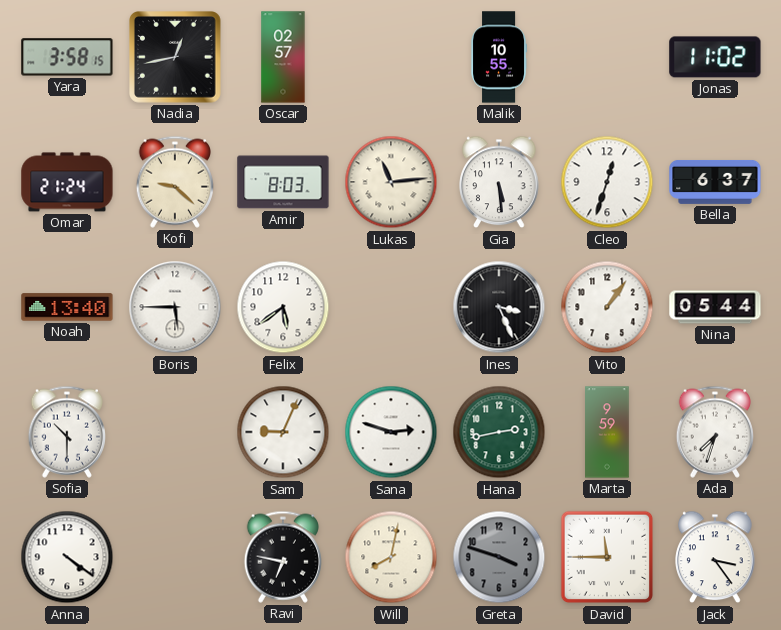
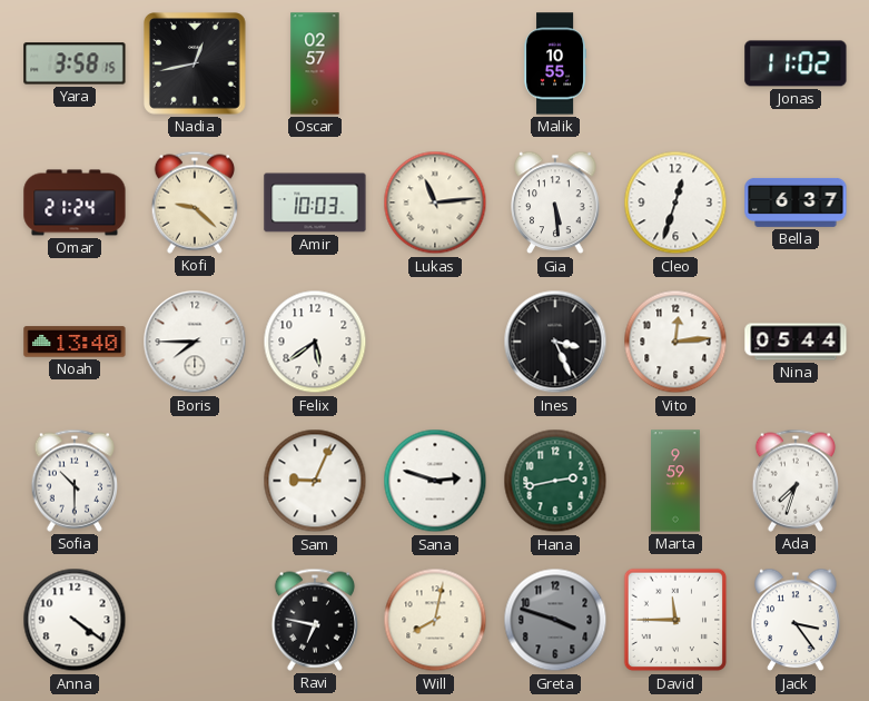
Amir: 8:03 -> 10:03
Boris: 5:45 -> 7:45
Vito: 1:06 -> 12:14
